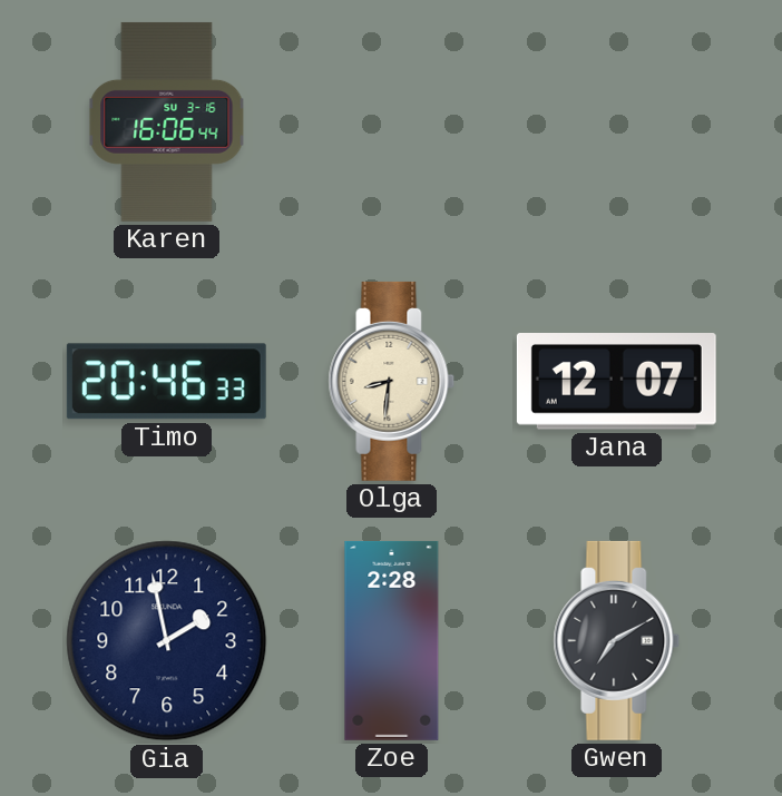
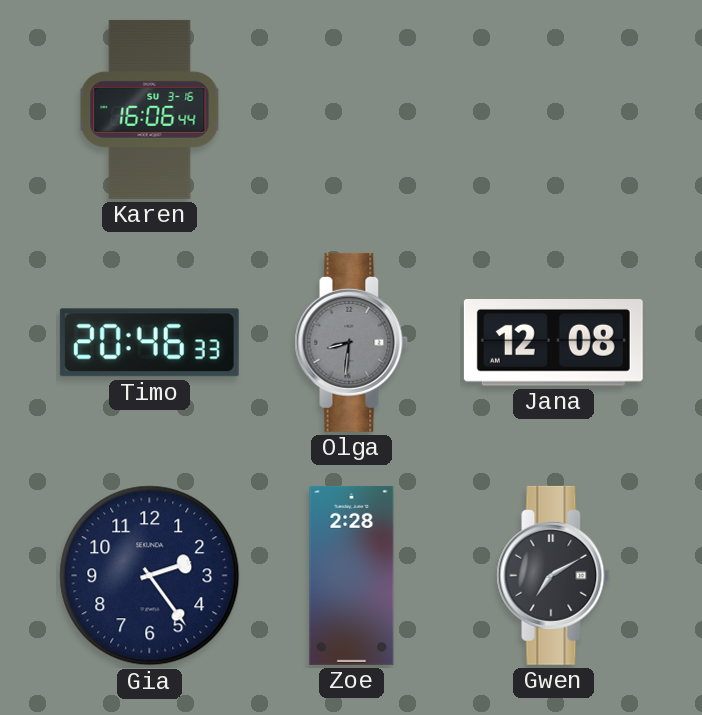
Olga dial: cream -> grey
Jana: 12:07 -> 12:08
Gia: 1:58 -> 2:24
